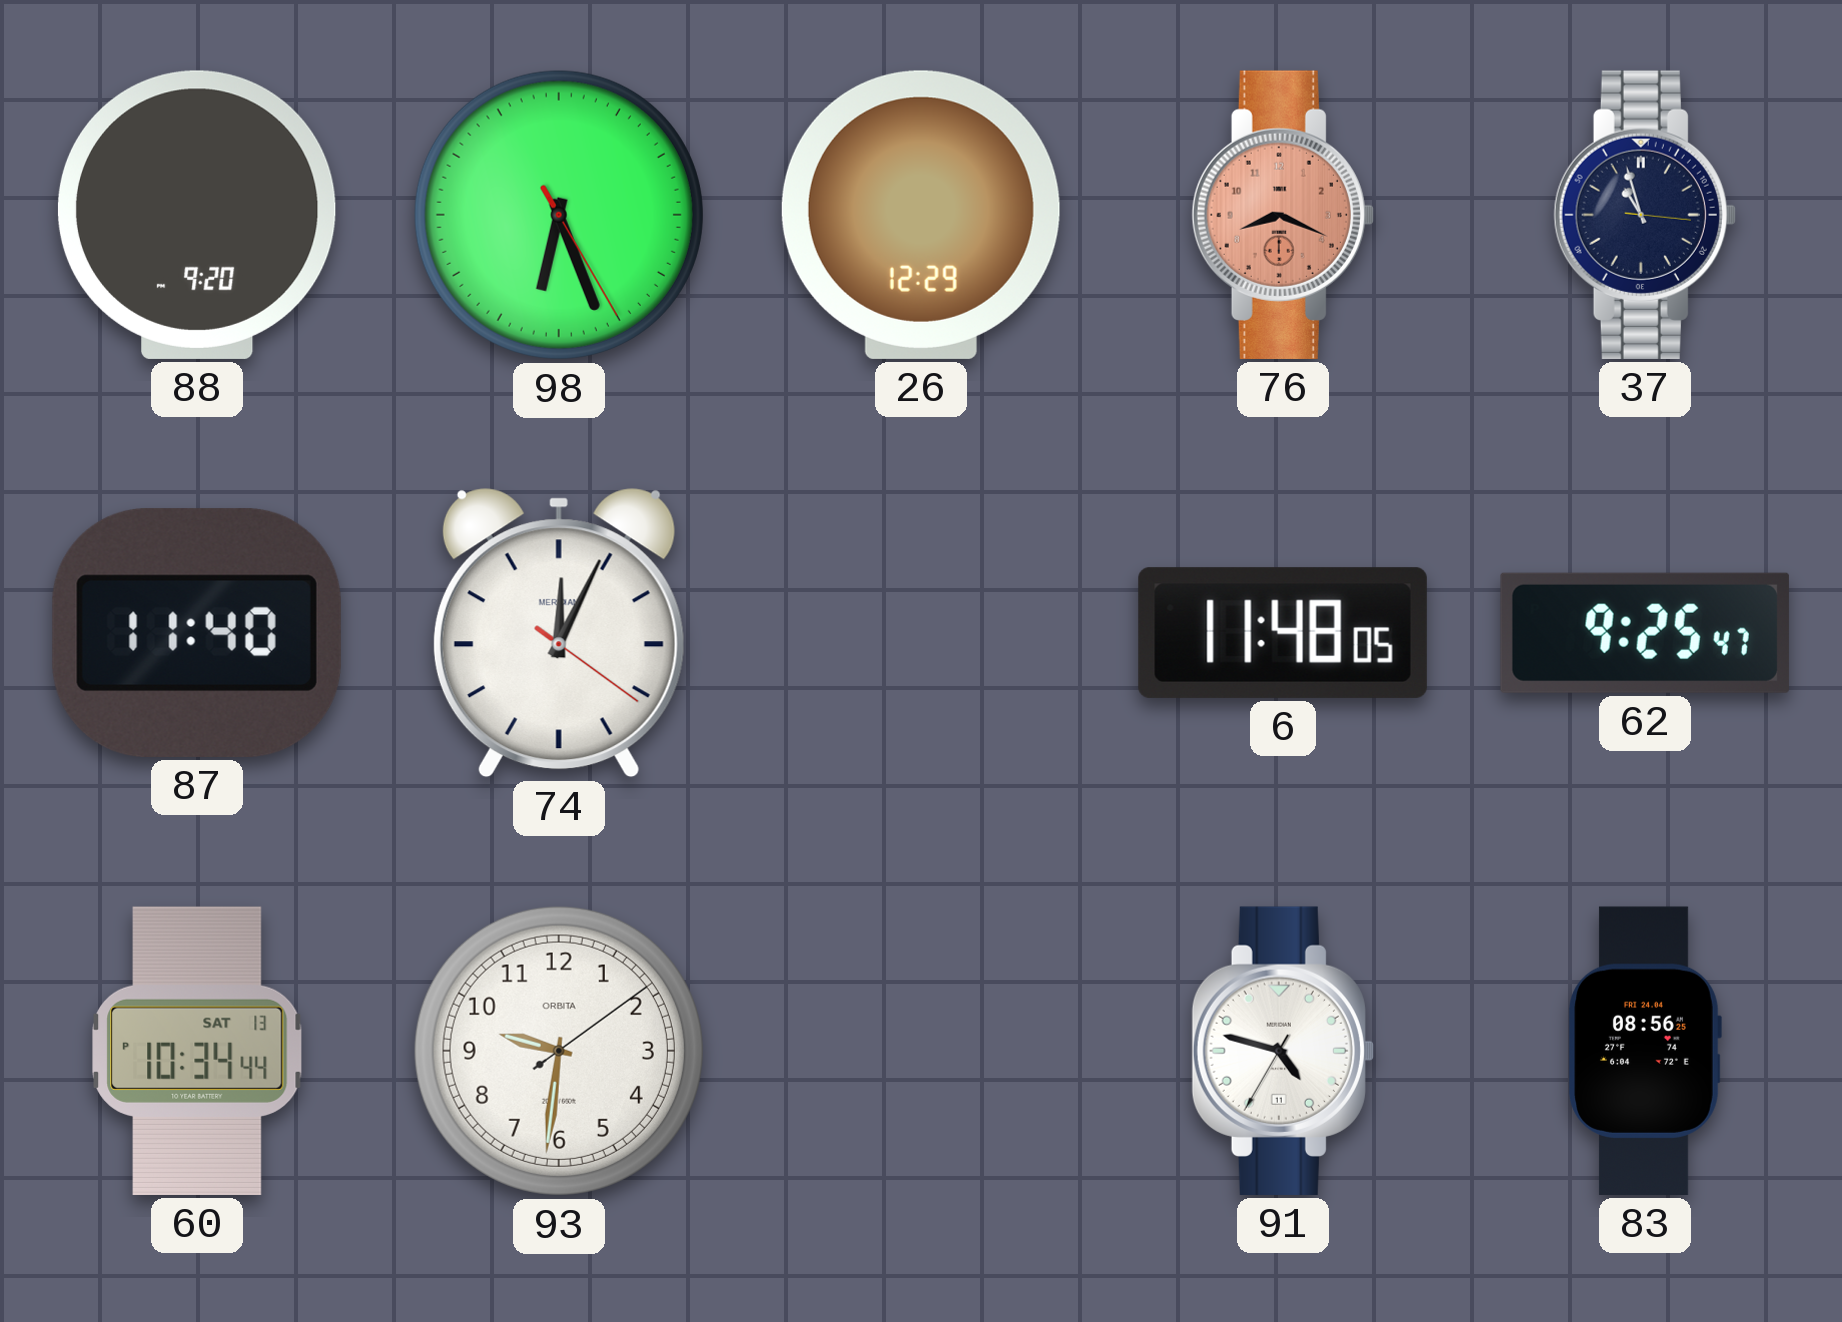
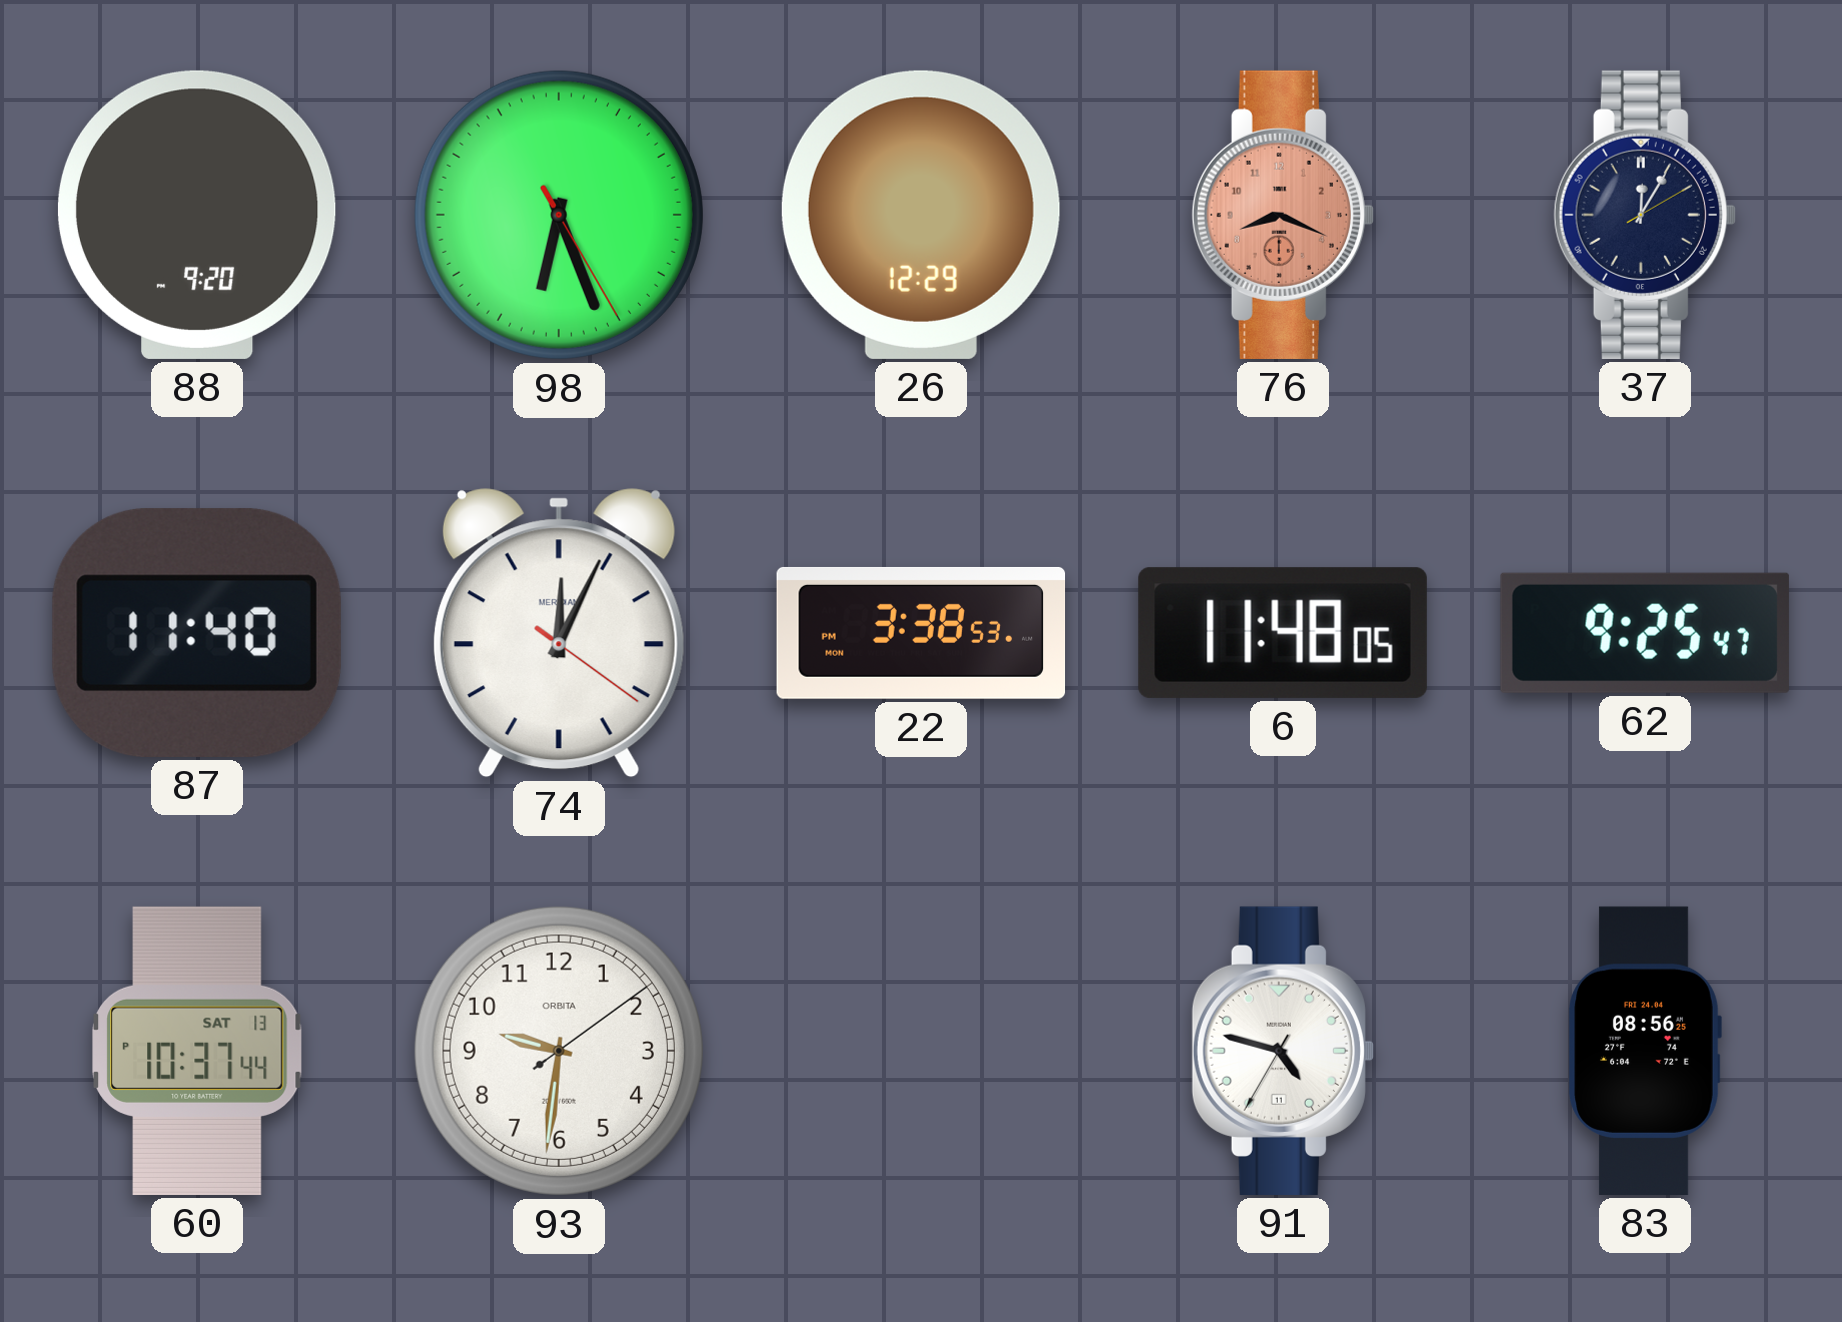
37: 10:57 -> 12:05
22: none -> 3:38
60: 10:34 -> 10:37
